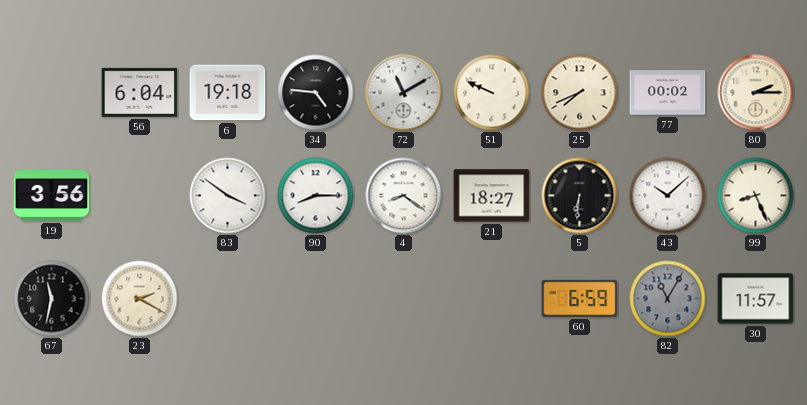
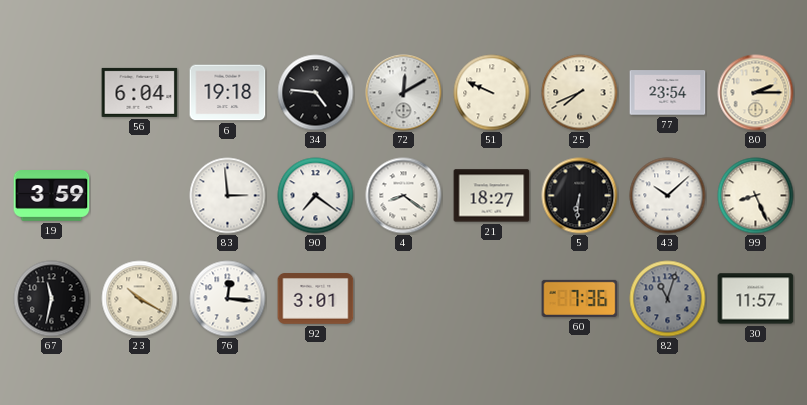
72: 11:10 -> 12:10
77: 00:02 -> 23:54
19: 3:56 -> 3:59
83: 3:51 -> 2:59
90: 8:15 -> 7:21
23: 2:20 -> 10:20
76: none -> 12:16
92: none -> 3:01
60: 6:59 -> 7:36
82: 11:05 -> 11:03
